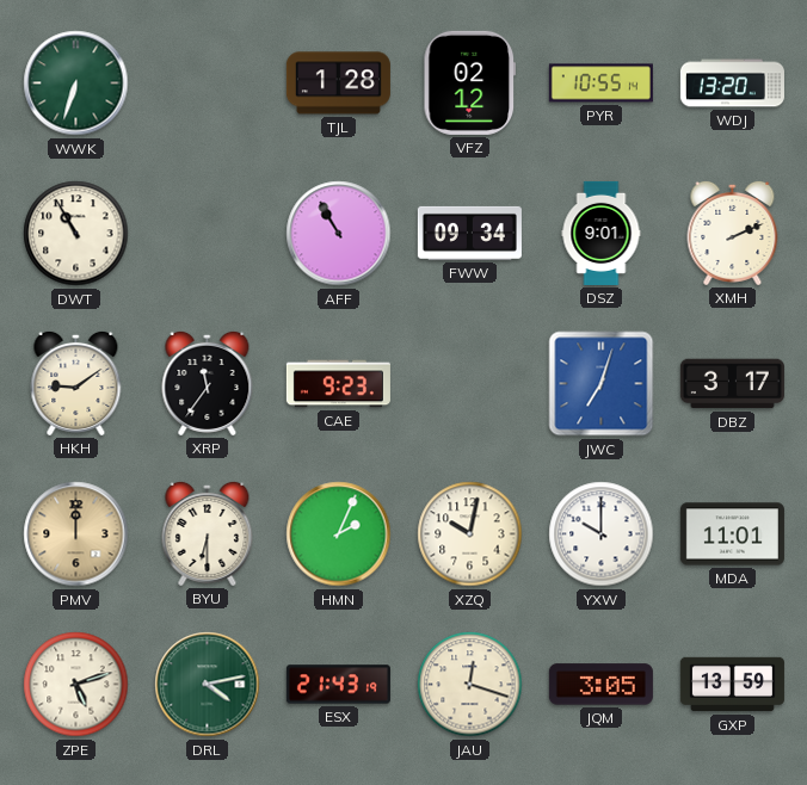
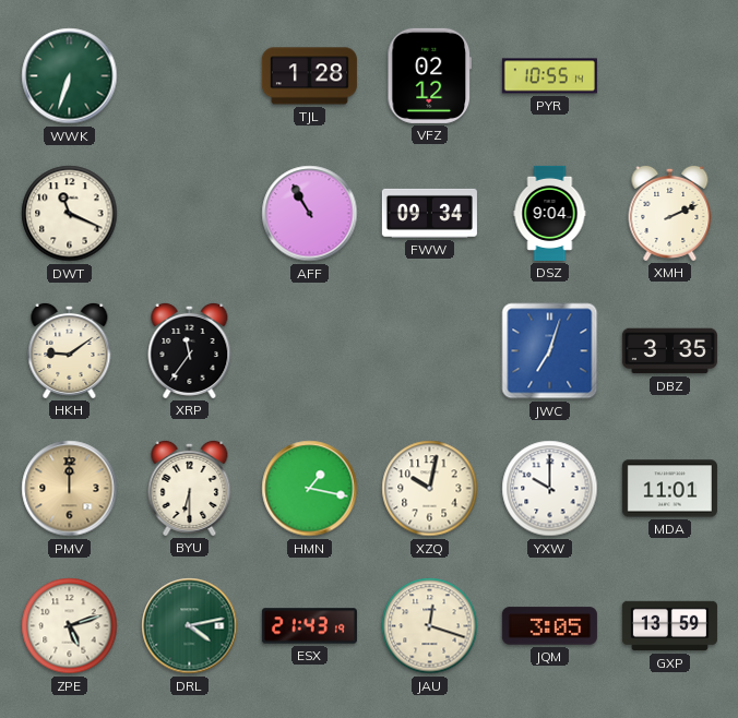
WDJ: 13:20 -> none
DWT: 10:55 -> 11:19
DSZ: 9:01 -> 9:04
CAE: 9:23 -> none
DBZ: 3:17 -> 3:35
HMN: 2:04 -> 1:17
